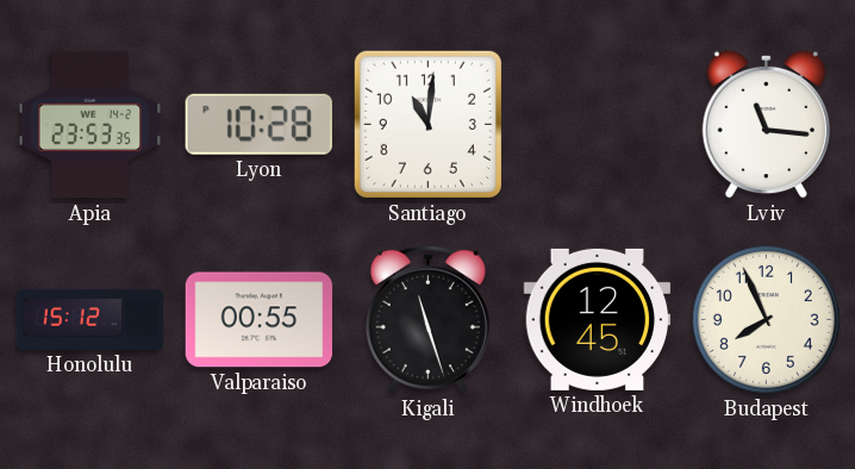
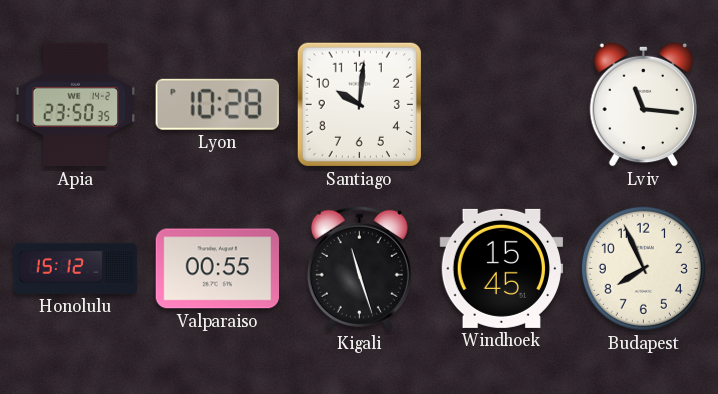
Apia: 23:53 -> 23:50
Santiago: 11:01 -> 10:01
Windhoek: 12:45 -> 15:45
